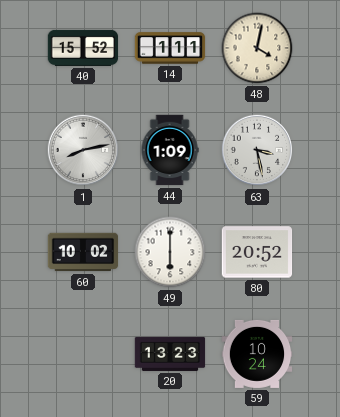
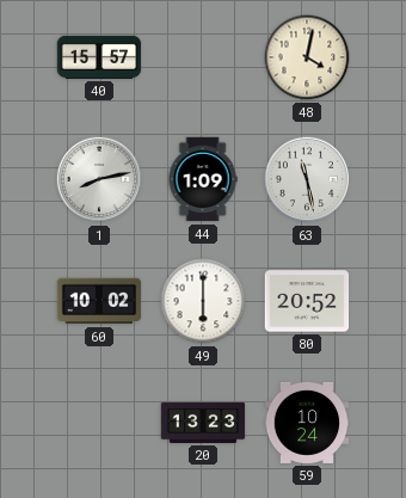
40: 15:52 -> 15:57
14: 1:11 -> none
63: 3:28 -> 11:28
